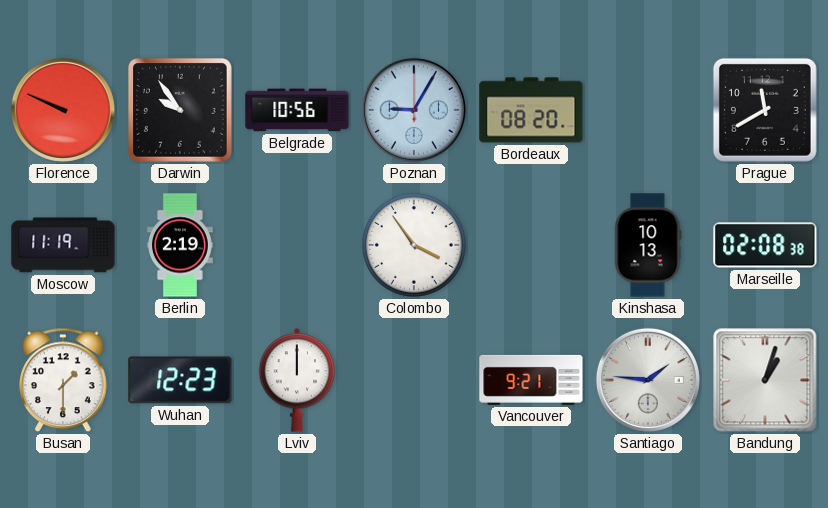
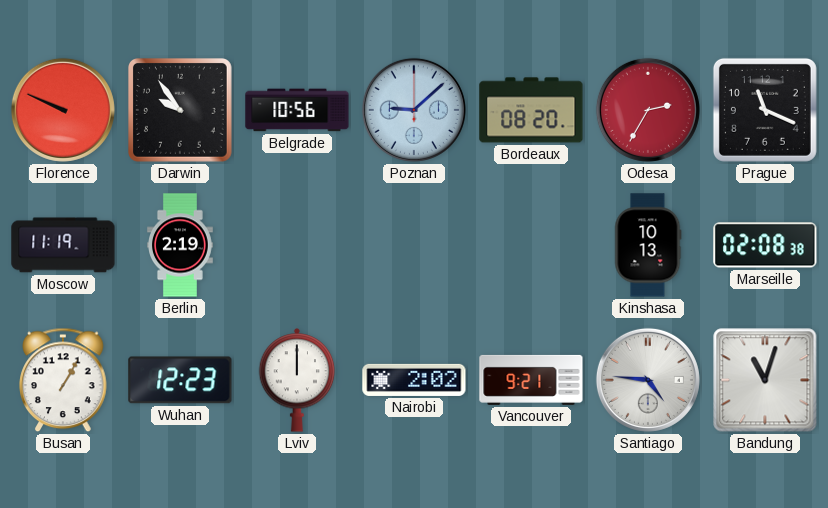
Poznan: 9:05 -> 9:08
Odesa: none -> 2:35
Prague: 11:40 -> 11:19
Colombo: 3:54 -> none
Busan: 1:30 -> 1:05
Nairobi: none -> 2:02
Santiago: 1:46 -> 4:46
Bandung: 1:03 -> 11:03
